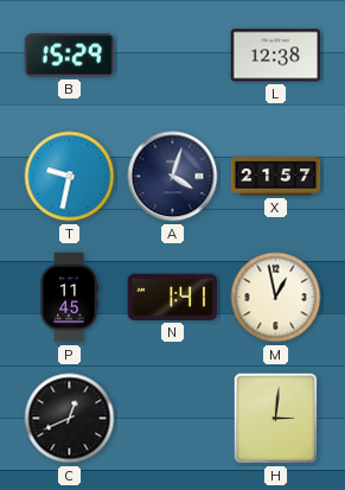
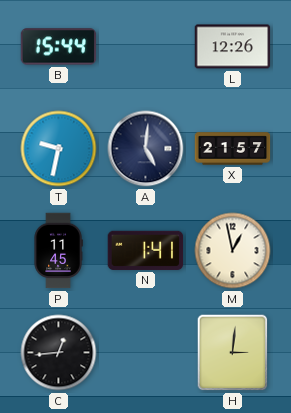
B: 15:29 -> 15:44
L: 12:38 -> 12:26
A: 4:03 -> 5:01
C: 12:41 -> 12:44
